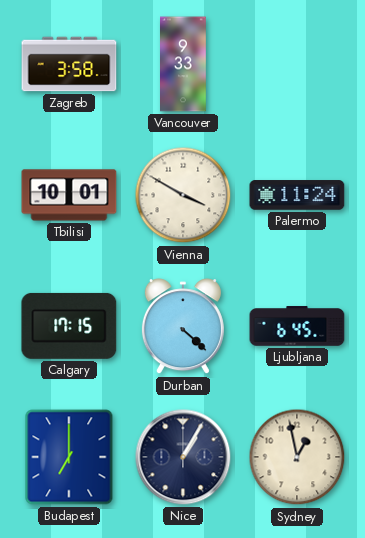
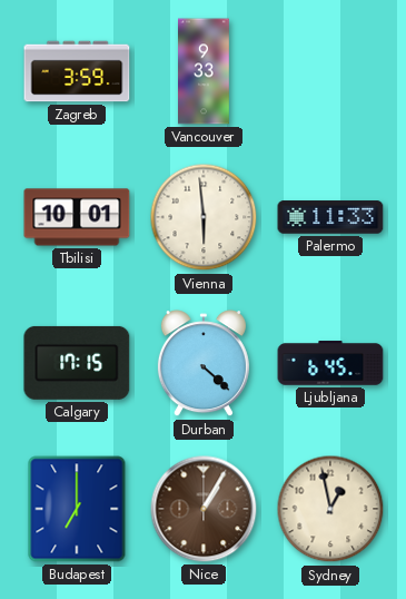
Zagreb: 3:58 -> 3:59
Vienna: 3:50 -> 5:59
Palermo: 11:24 -> 11:33
Nice dial: navy -> brown
